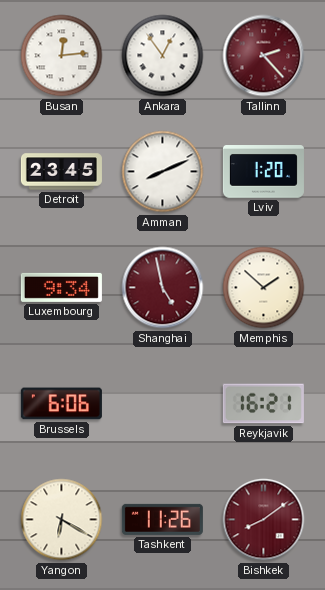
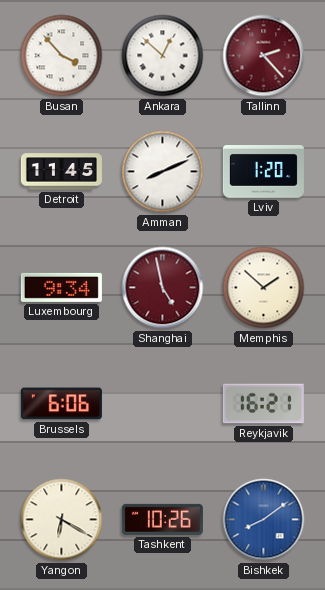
Busan: 12:14 -> 3:53
Ankara: 12:54 -> 12:52
Detroit: 23:45 -> 11:45
Tashkent: 11:26 -> 10:26
Bishkek dial: burgundy -> blue
